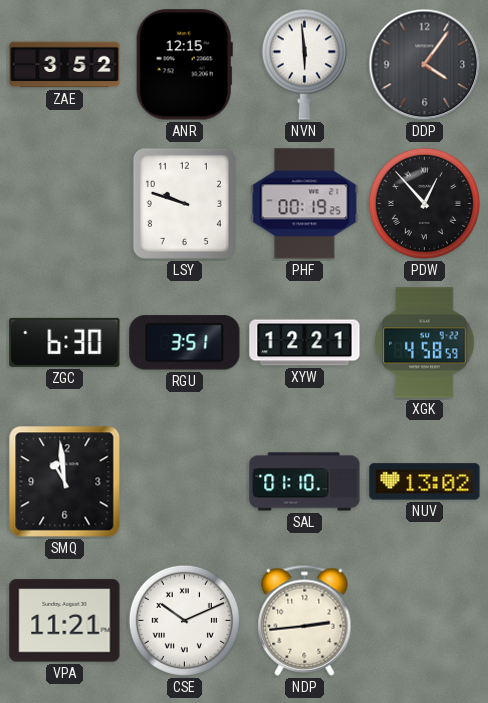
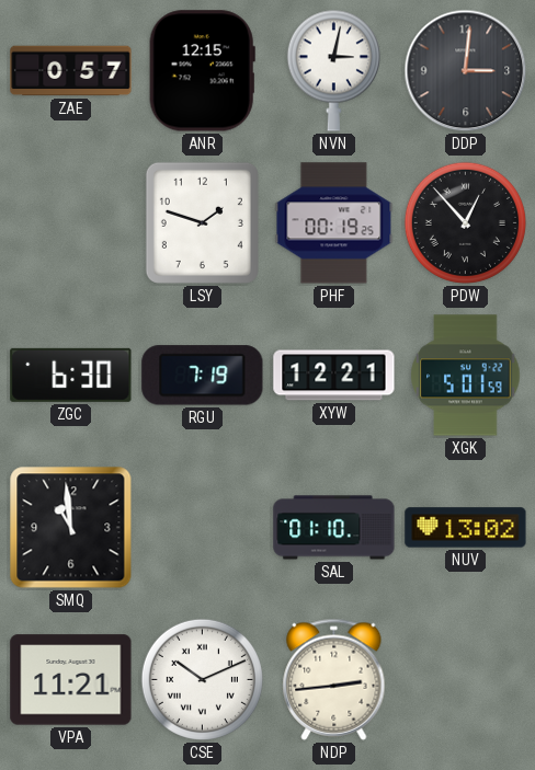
ZAE: 3:52 -> 0:57
NVN: 5:59 -> 3:02
DDP: 4:06 -> 3:01
LSY: 9:48 -> 1:48
RGU: 3:51 -> 7:19
XGK: 4:58 -> 5:01
